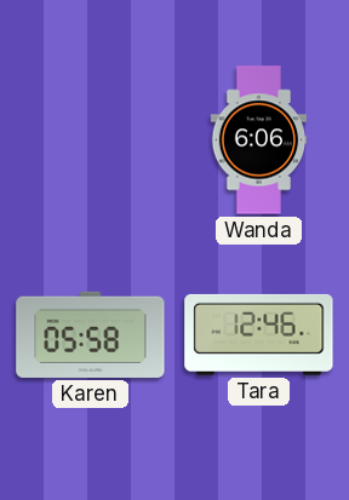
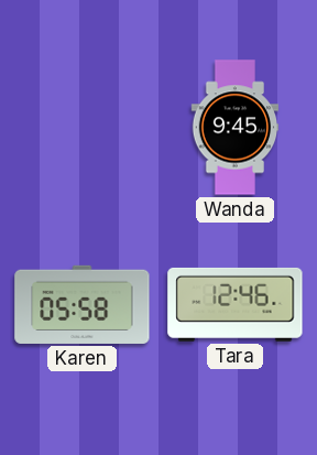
Wanda: 6:06 -> 9:45
